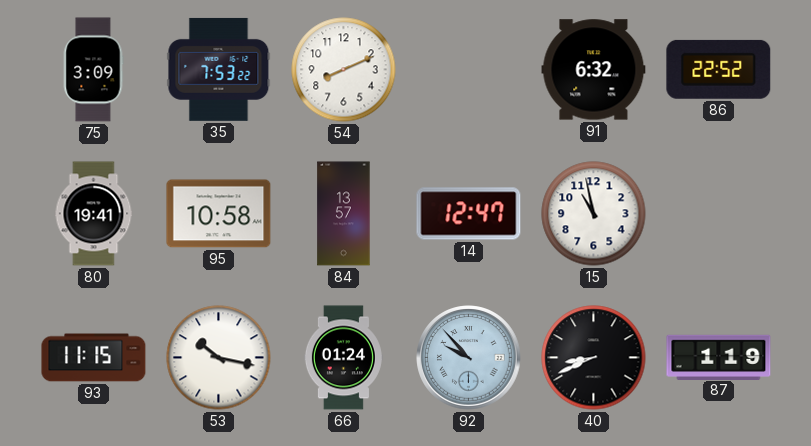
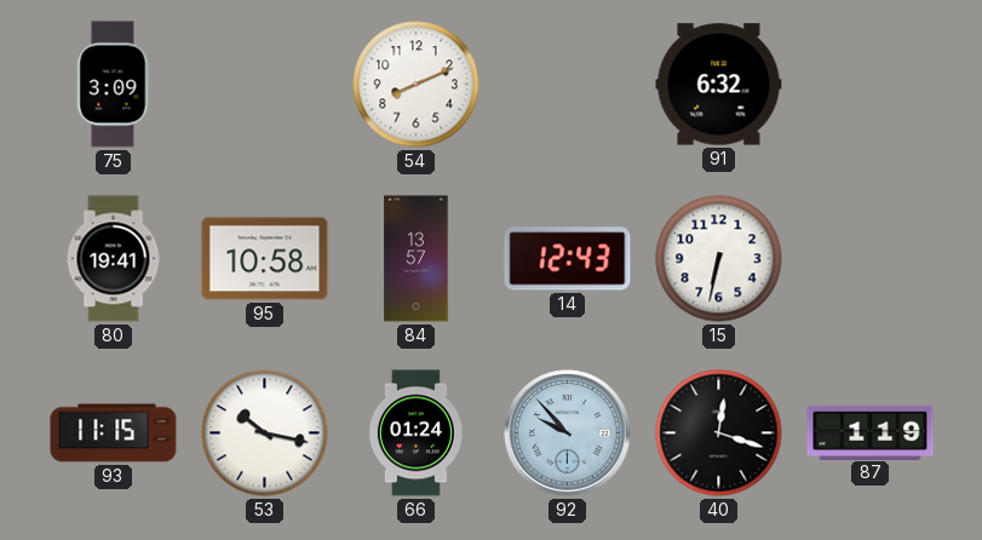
35: 7:53 -> none
86: 22:52 -> none
14: 12:47 -> 12:43
15: 10:58 -> 6:32
40: 8:41 -> 12:18
